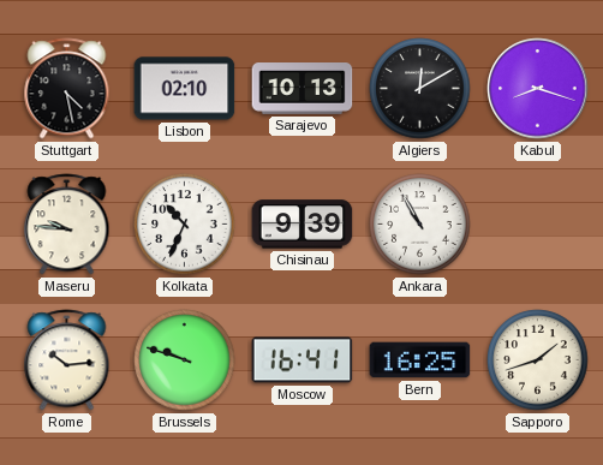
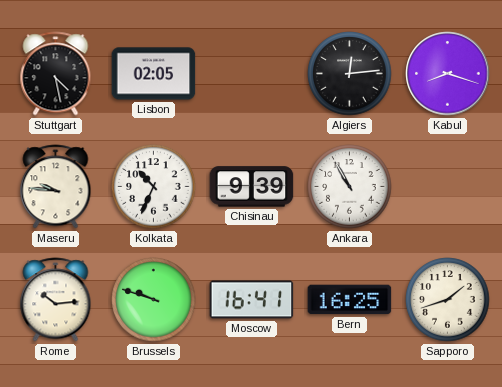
Lisbon: 02:10 -> 02:05
Sarajevo: 10:13 -> none
Algiers: 12:10 -> 12:14
